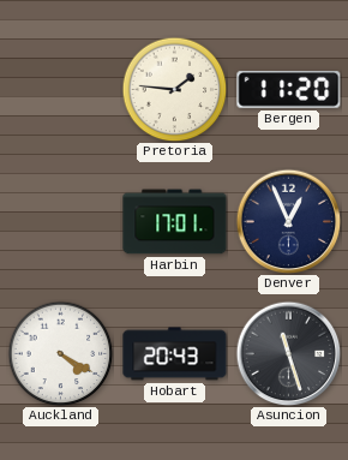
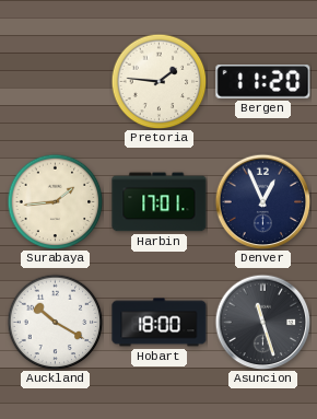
Surabaya: none -> 1:44
Auckland: 4:20 -> 10:20
Hobart: 20:43 -> 18:00
